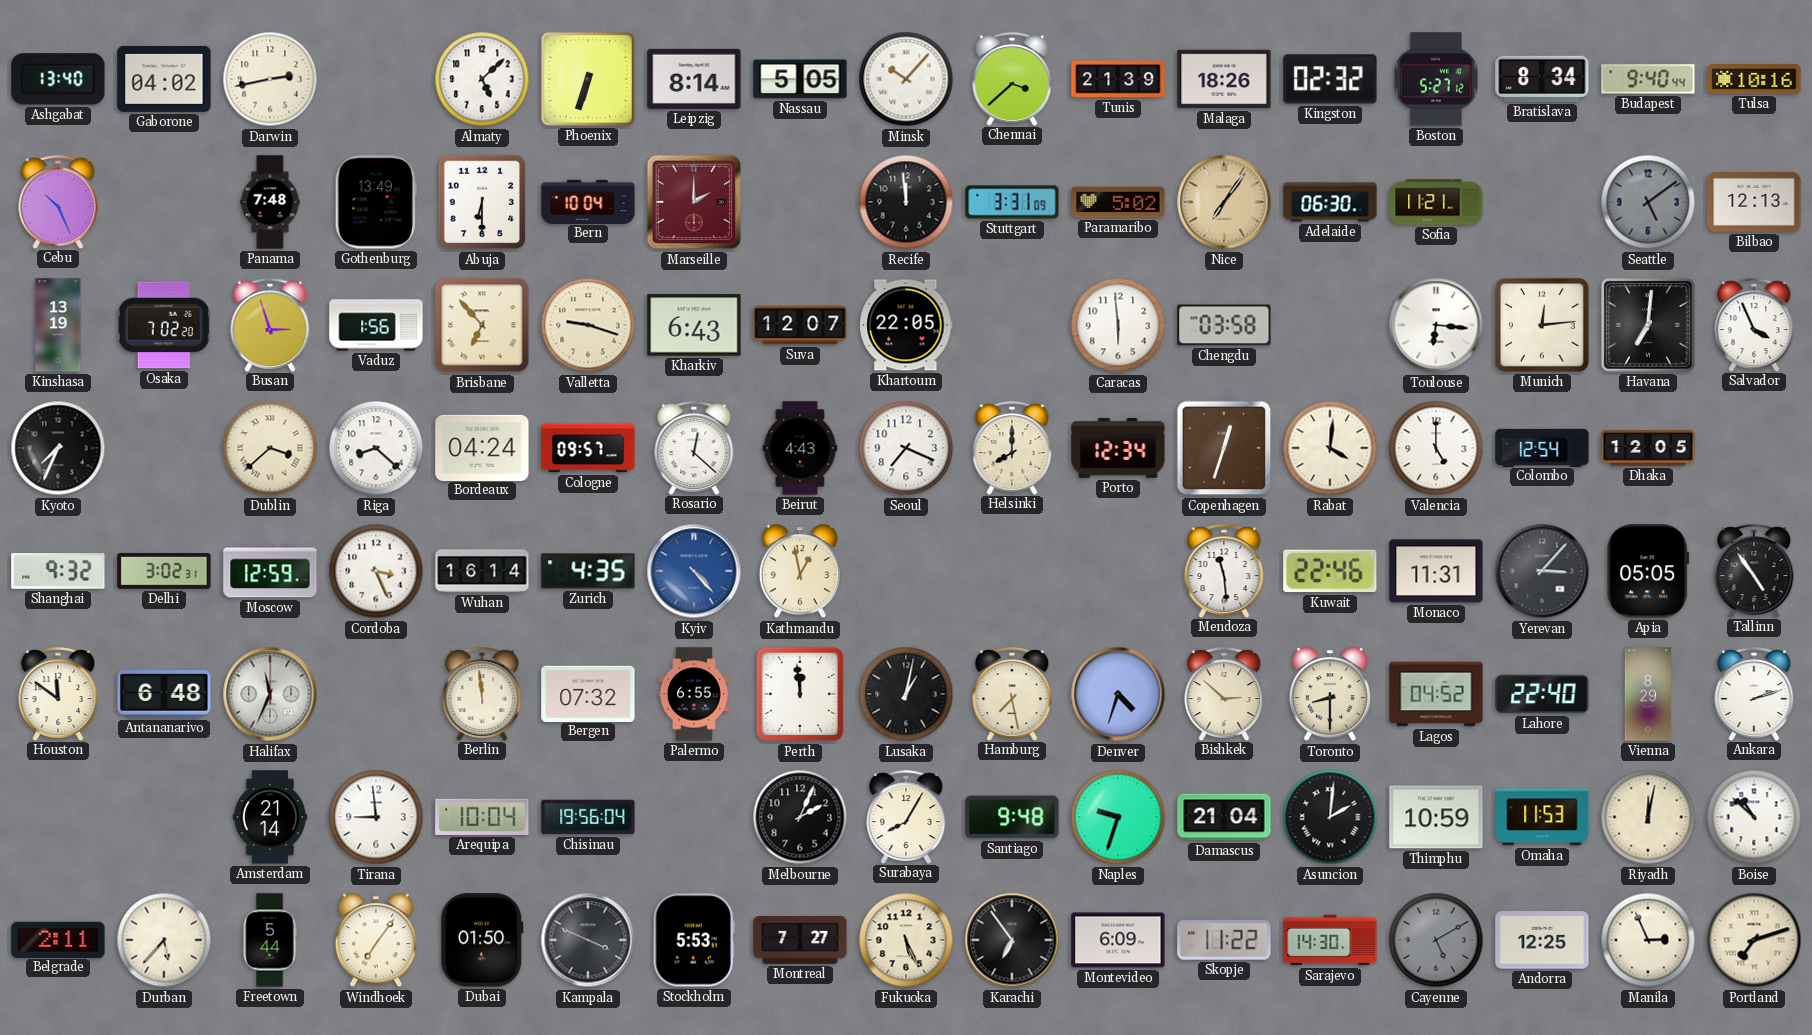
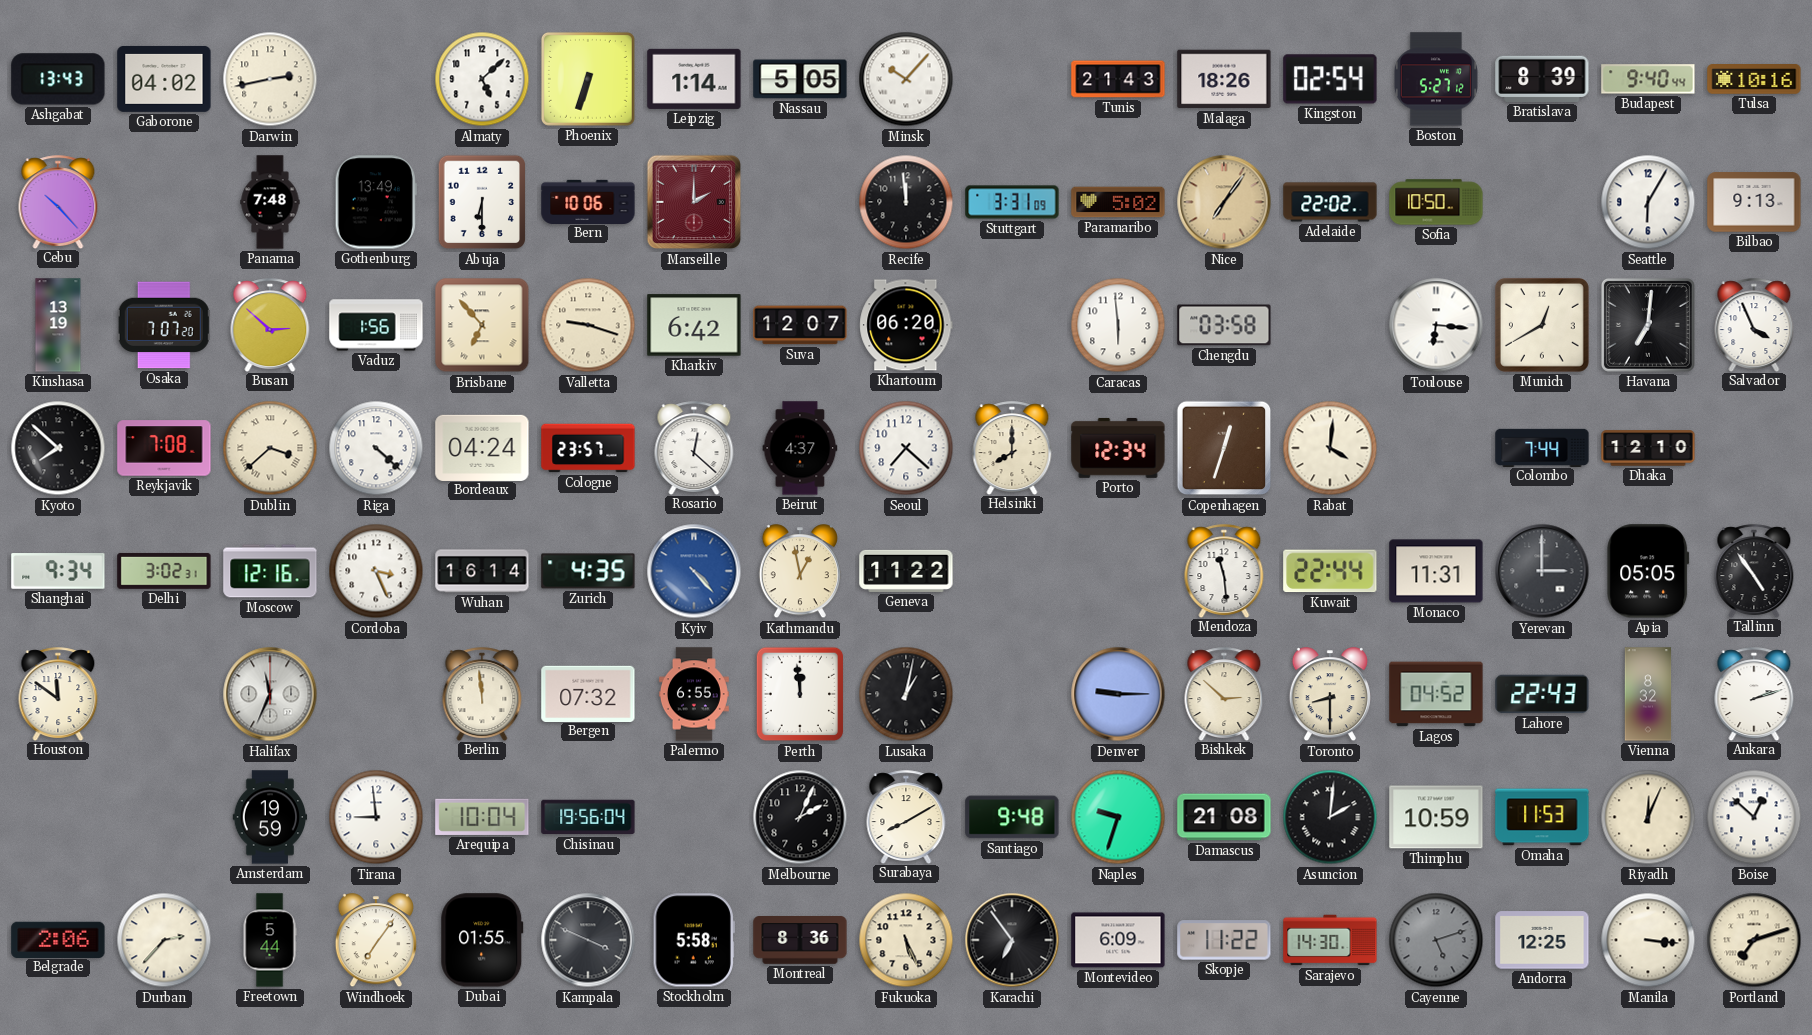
Ashgabat: 13:40 -> 13:43
Leipzig: 8:14 -> 1:14
Chennai: 3:38 -> none
Tunis: 21:39 -> 21:43
Kingston: 02:32 -> 02:54
Bratislava: 8:34 -> 8:39
Cebu: 10:26 -> 10:23
Bern: 10:04 -> 10:06
Adelaide: 06:30 -> 22:02
Sofia: 11:21 -> 10:50
Seattle: 5:09 -> 6:05
Seattle dial: grey -> white
Bilbao: 12:13 -> 9:13
Osaka: 7:02 -> 7:07
Busan: 2:57 -> 2:52
Kharkiv: 6:43 -> 6:42
Khartoum: 22:05 -> 06:20
Munich: 12:14 -> 12:40
Kyoto: 7:34 -> 7:52
Reykjavik: none -> 7:08
Riga: 8:22 -> 4:22
Cologne: 09:57 -> 23:57
Beirut: 4:43 -> 4:37
Seoul: 7:19 -> 7:22
Valencia: 5:00 -> none
Colombo: 12:54 -> 7:44
Dhaka: 12:05 -> 12:10
Shanghai: 9:32 -> 9:34
Moscow: 12:59 -> 12:16
Geneva: none -> 11:22
Kuwait: 22:46 -> 22:44
Yerevan: 3:07 -> 3:00
Antananarivo: 6:48 -> none
Hamburg: 7:28 -> none
Denver: 4:33 -> 9:15
Lahore: 22:40 -> 22:43
Vienna: 8:29 -> 8:32
Amsterdam: 21:14 -> 19:59
Surabaya: 8:05 -> 8:10
Damascus: 21:04 -> 21:08
Riyadh: 12:02 -> 12:04
Boise: 10:52 -> 12:52
Belgrade: 2:11 -> 2:06
Durban: 5:37 -> 2:37
Dubai: 01:50 -> 01:55
Stockholm: 5:53 -> 5:58
Montreal: 7:27 -> 8:36
Cayenne: 5:10 -> 5:12
Manila: 2:56 -> 3:16
